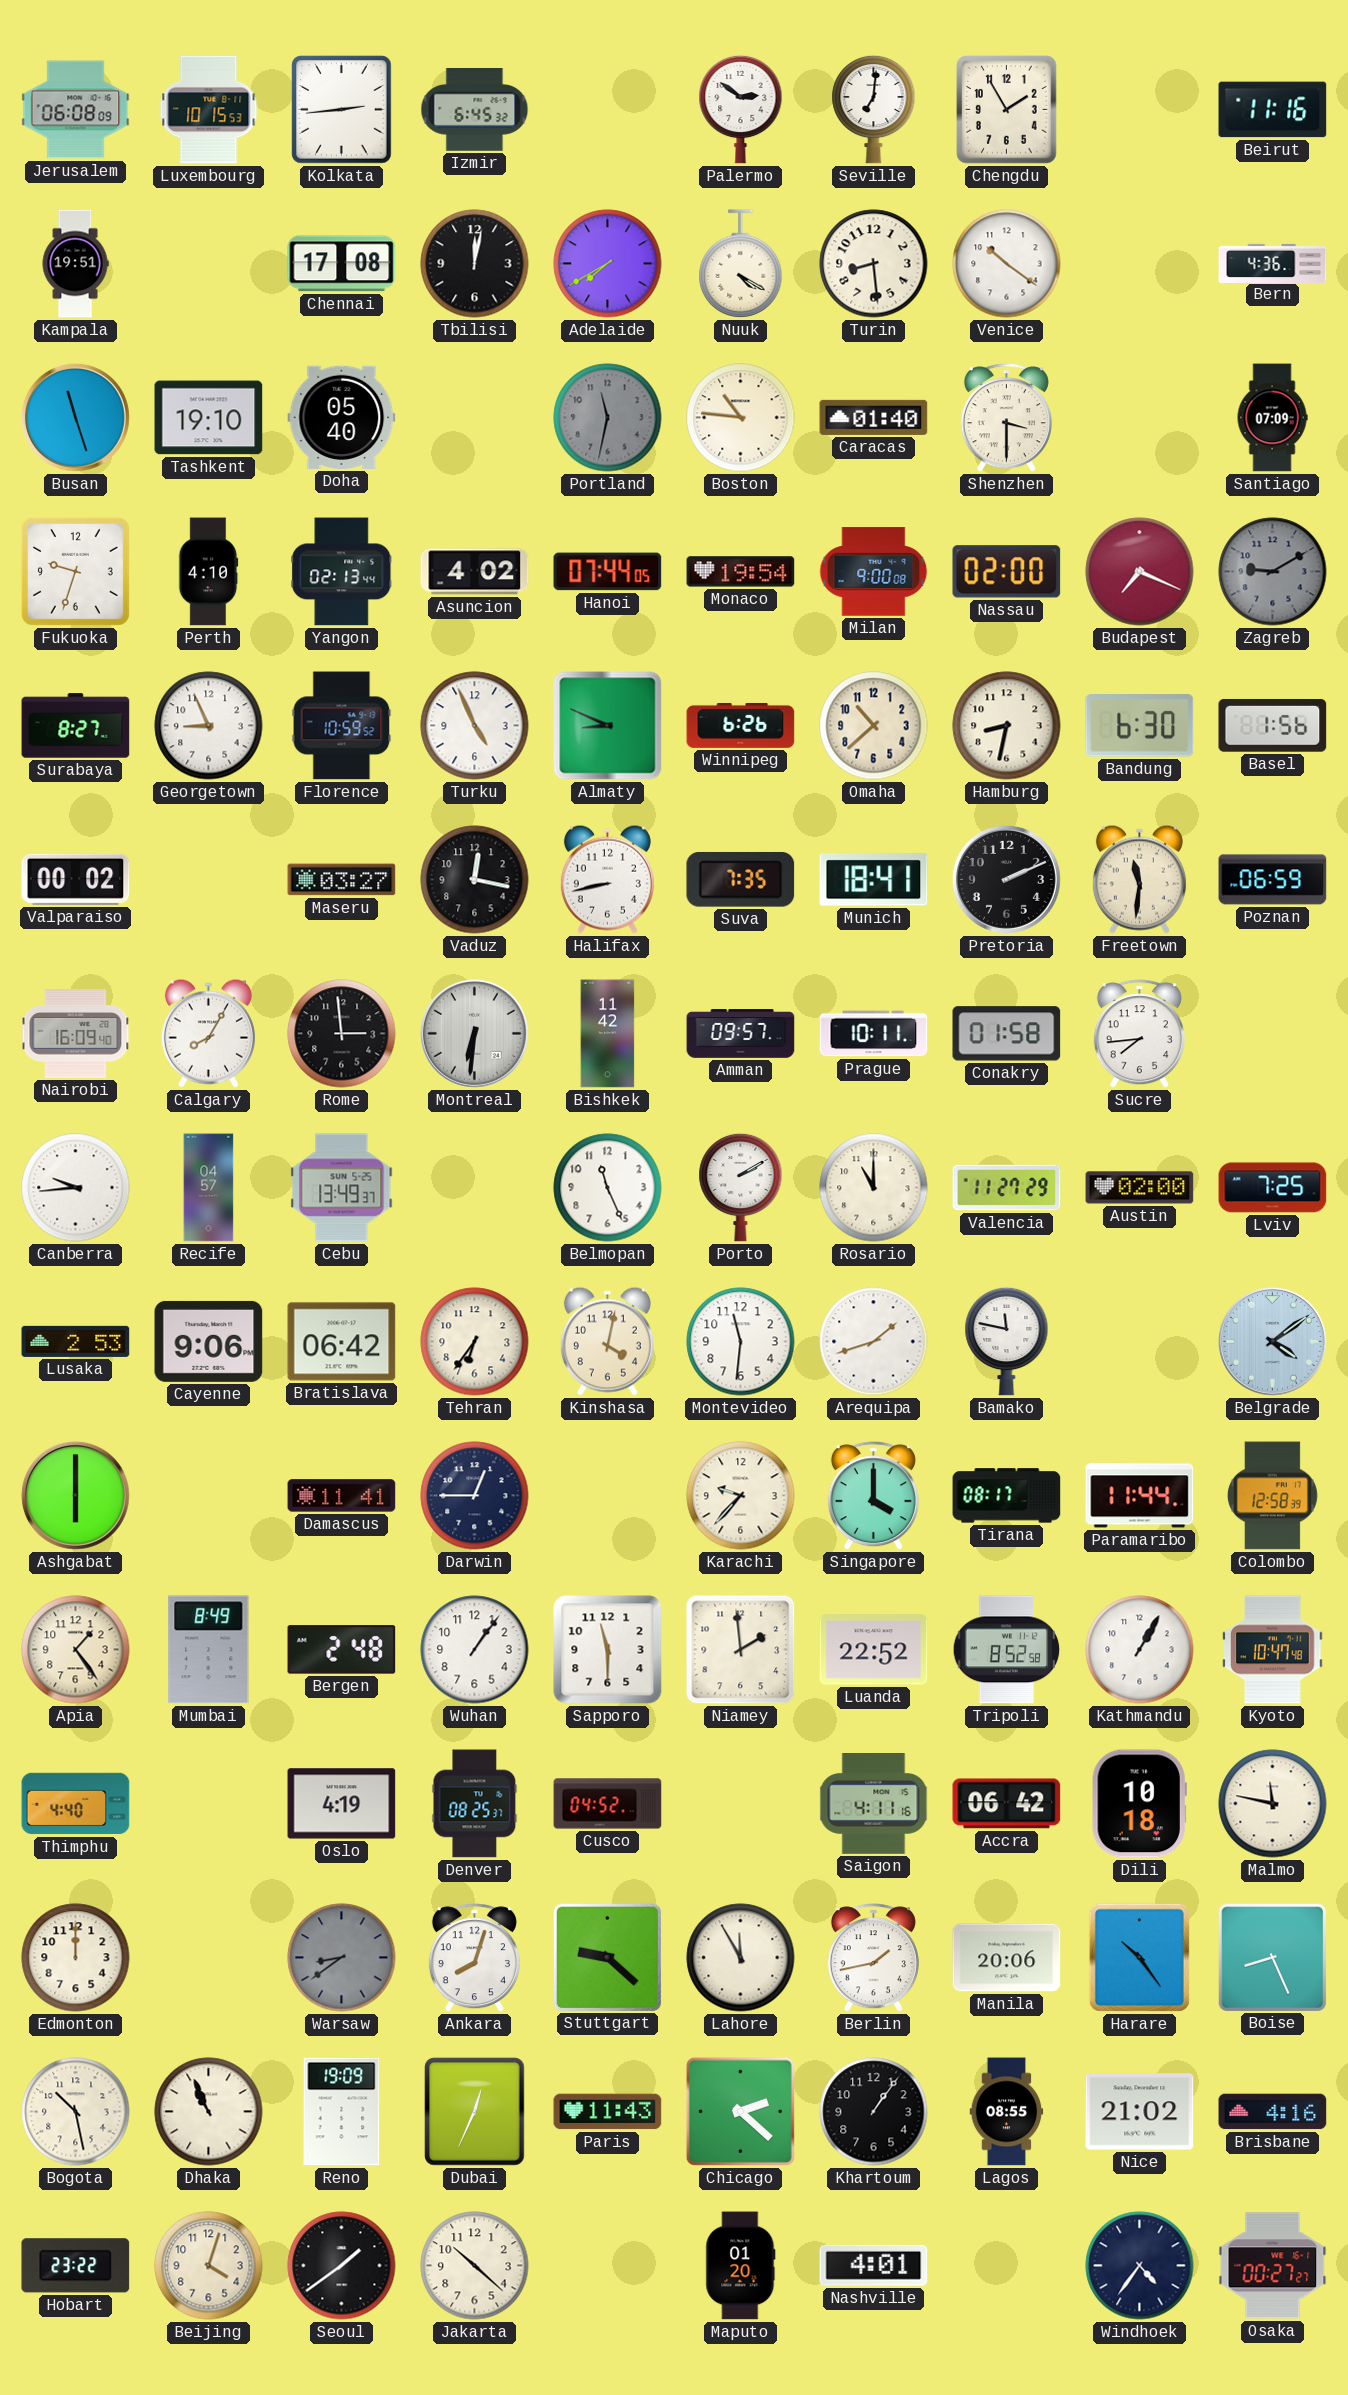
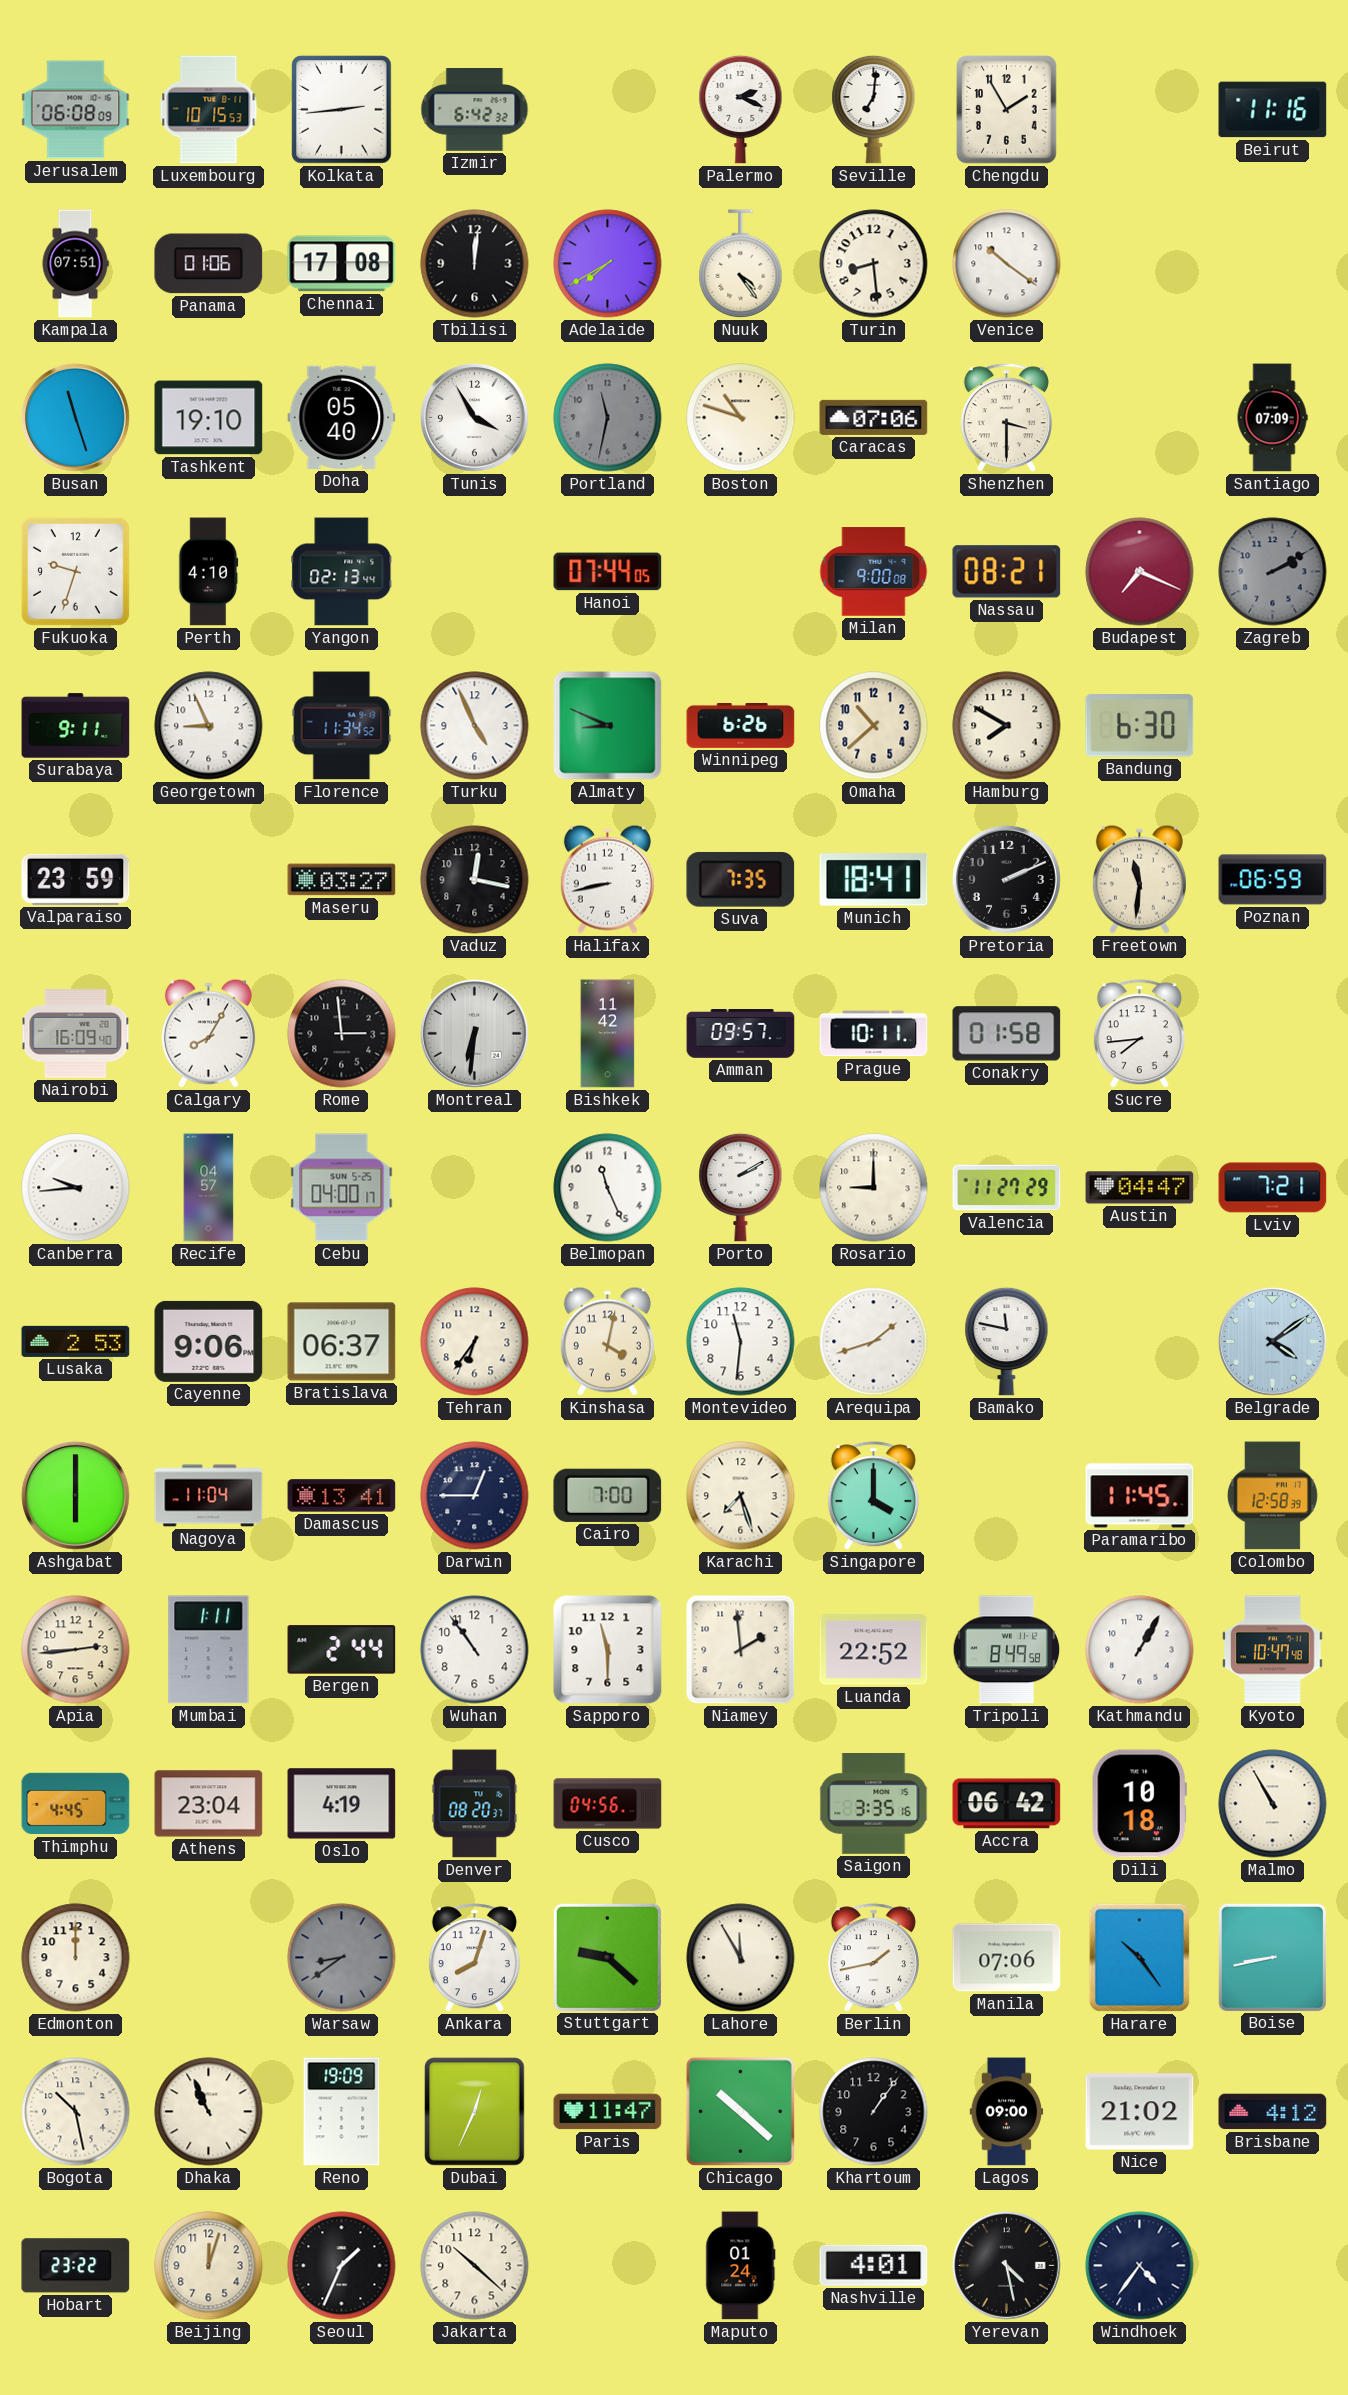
Izmir: 6:45 -> 6:42
Palermo: 2:51 -> 2:19
Kampala: 19:51 -> 07:51
Panama: none -> 01:06
Tbilisi: 12:02 -> 12:01
Nuuk: 4:20 -> 4:24
Bern: 4:36 -> none
Tunis: none -> 3:55
Boston: 10:46 -> 10:48
Caracas: 01:40 -> 07:06
Asuncion: 4:02 -> none
Monaco: 19:54 -> none
Nassau: 02:00 -> 08:21
Zagreb: 9:10 -> 2:10
Surabaya: 8:27 -> 9:11
Florence: 10:59 -> 11:34
Hamburg: 8:32 -> 7:50
Basel: 1:56 -> none
Valparaiso: 00:02 -> 23:59
Cebu: 13:49 -> 04:00
Rosario: 11:00 -> 9:00
Austin: 02:00 -> 04:47
Lviv: 7:25 -> 7:21
Bratislava: 06:42 -> 06:37
Nagoya: none -> 11:04
Damascus: 11:41 -> 13:41
Cairo: none -> 7:00
Karachi: 9:37 -> 7:27
Tirana: 08:17 -> none
Paramaribo: 11:44 -> 11:45
Apia: 1:24 -> 2:44
Mumbai: 8:49 -> 1:11
Bergen: 2:48 -> 2:44
Wuhan: 1:06 -> 10:54
Tripoli: 8:52 -> 8:49
Thimphu: 4:40 -> 4:45
Athens: none -> 23:04
Denver: 08:25 -> 08:20
Cusco: 04:52 -> 04:56
Saigon: 4:11 -> 3:35
Malmo: 11:47 -> 10:55
Manila: 20:06 -> 07:06
Boise: 8:26 -> 8:43
Paris: 11:43 -> 11:47
Chicago: 2:22 -> 10:22
Lagos: 08:55 -> 09:00
Brisbane: 4:16 -> 4:12
Beijing: 4:03 -> 12:03
Seoul: 1:39 -> 1:34
Maputo: 01:20 -> 01:24
Yerevan: none -> 4:28
Osaka: 00:27 -> none
